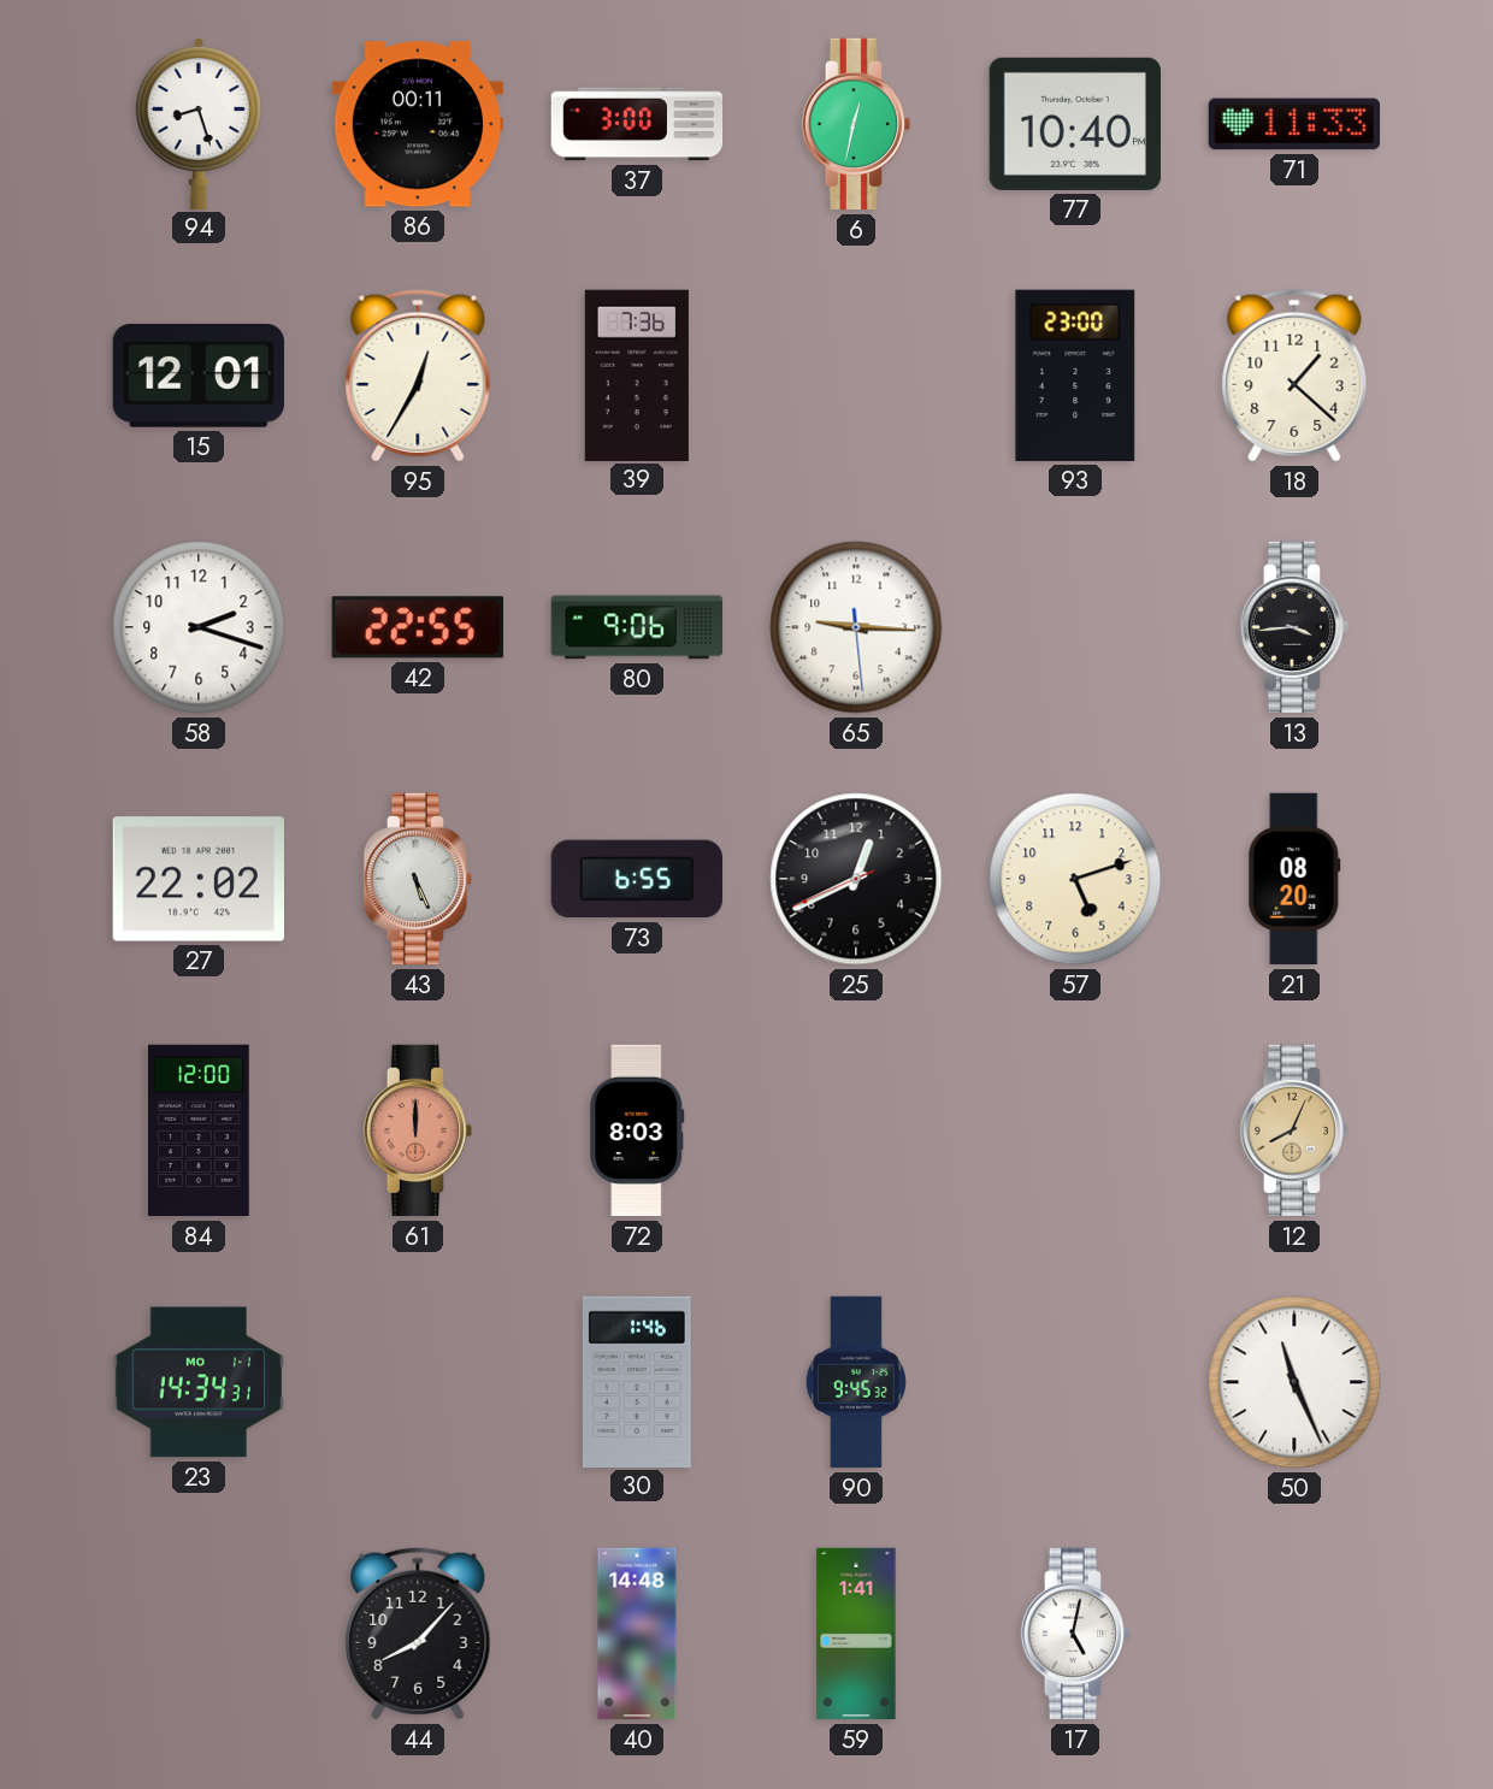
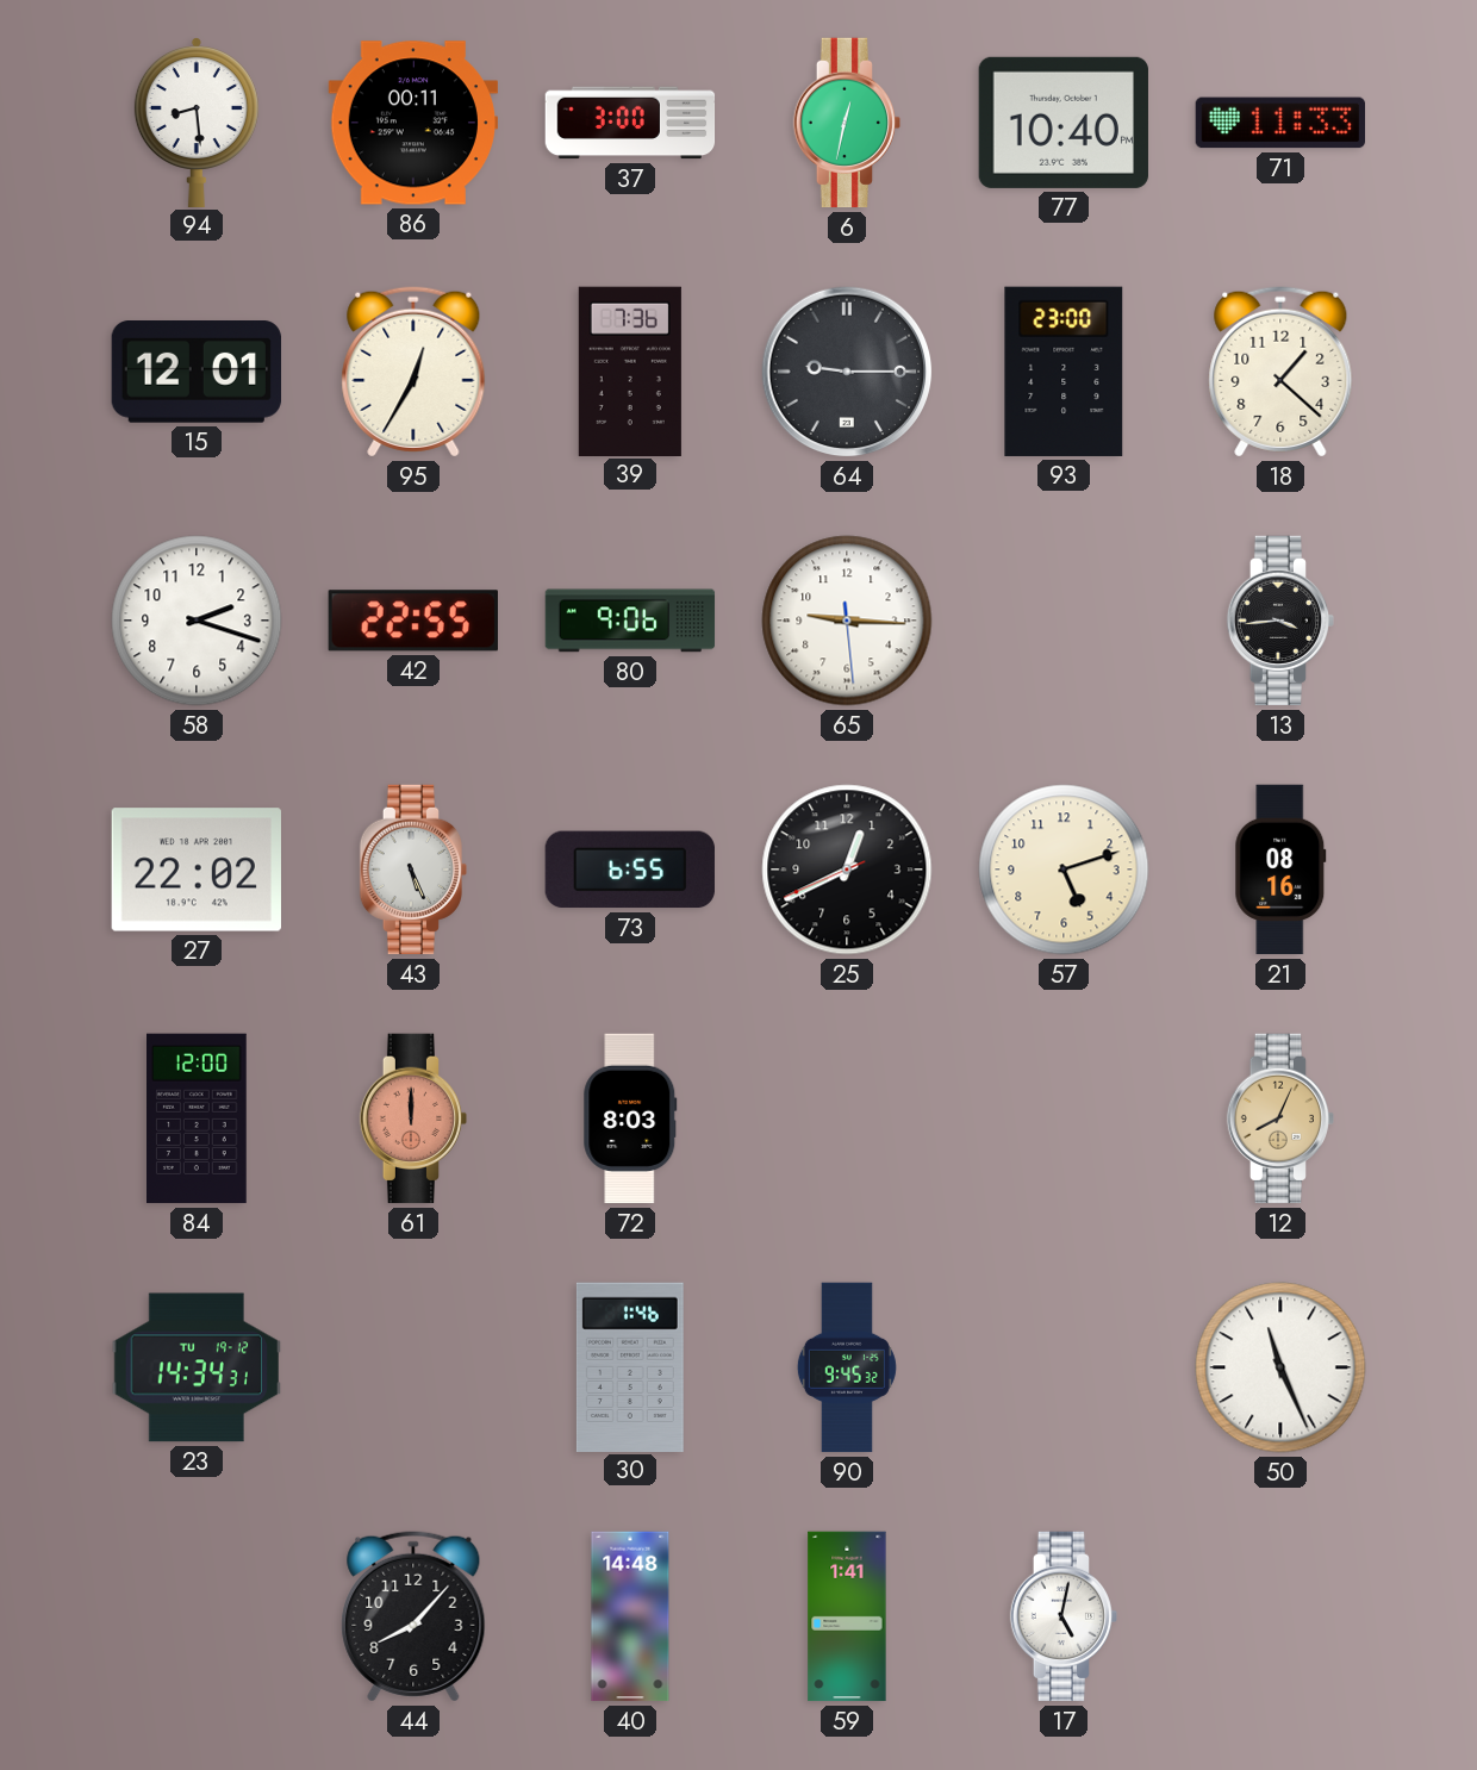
94: 8:27 -> 8:29
64: none -> 9:15
21: 08:20 -> 08:16
23 date: MO 1-1 -> TU 19-12
